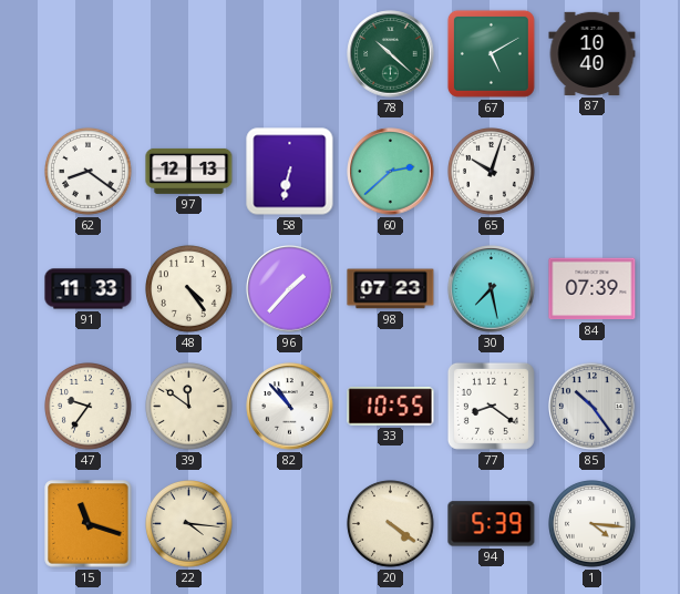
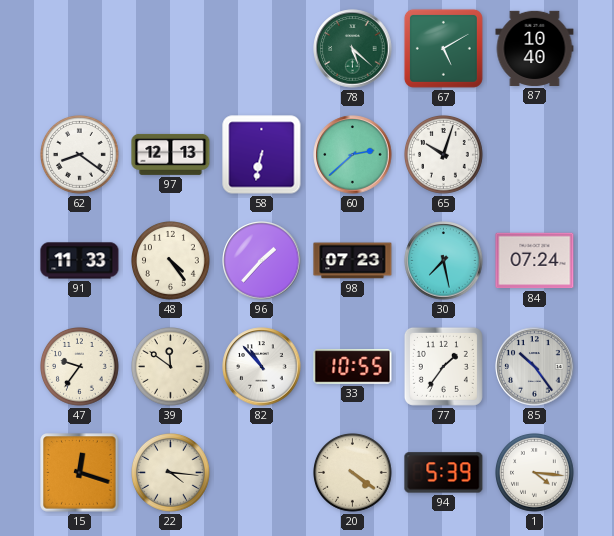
78: 10:22 -> 5:22
84: 07:39 -> 07:24
77: 8:21 -> 1:36
15: 11:18 -> 12:18
